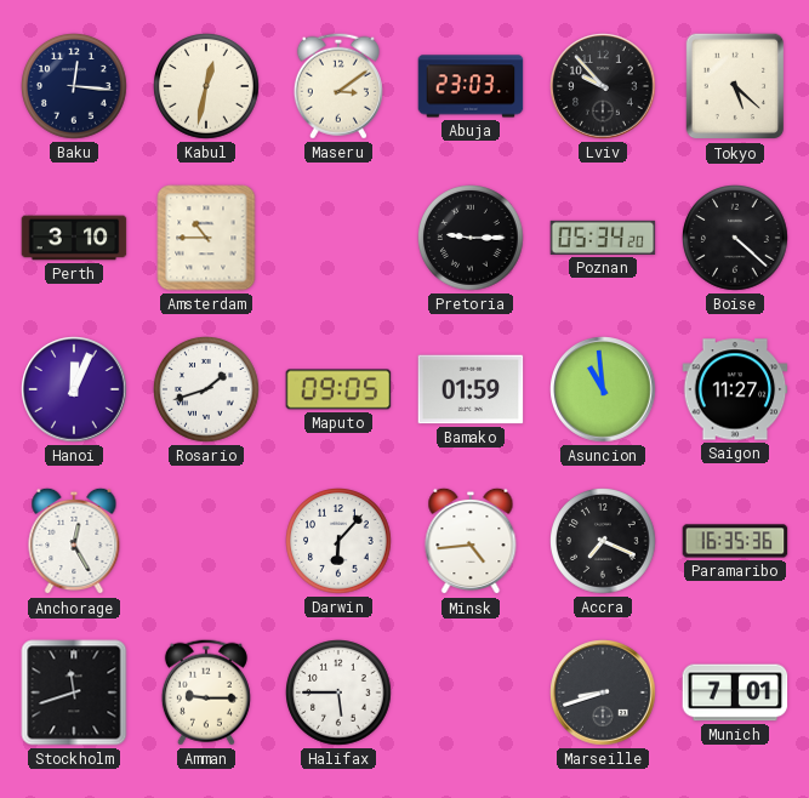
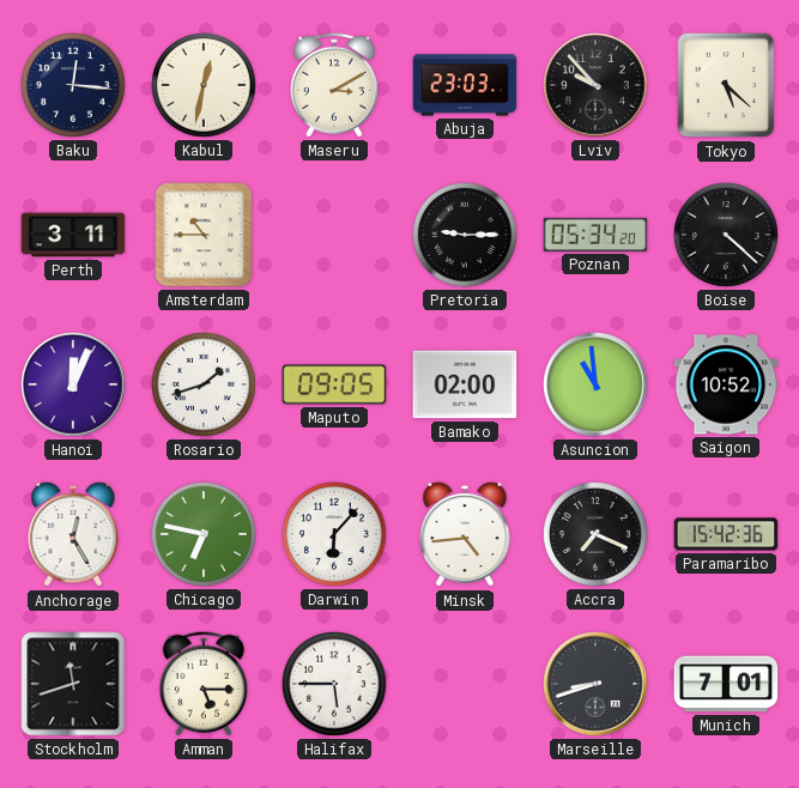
Maseru: 3:09 -> 3:10
Perth: 3:10 -> 3:11
Bamako: 01:59 -> 02:00
Saigon: 11:27 -> 10:52
Chicago: none -> 6:47
Paramaribo: 16:35 -> 15:42
Amman: 9:15 -> 5:15
